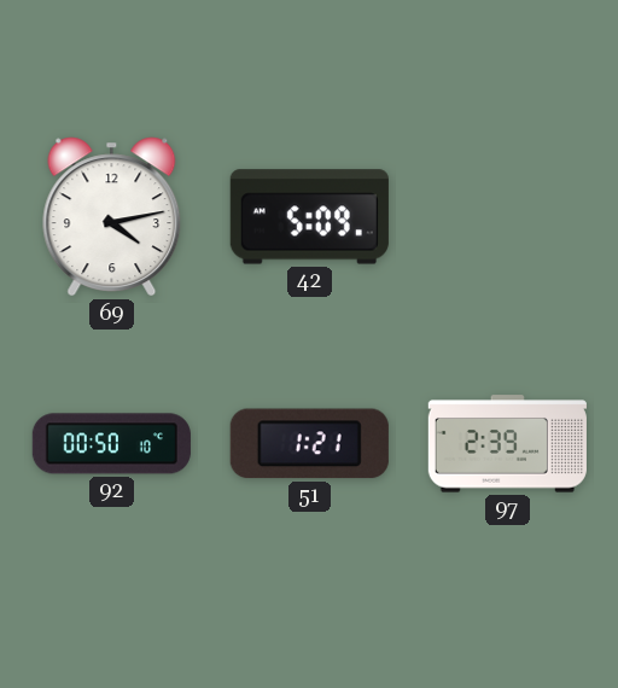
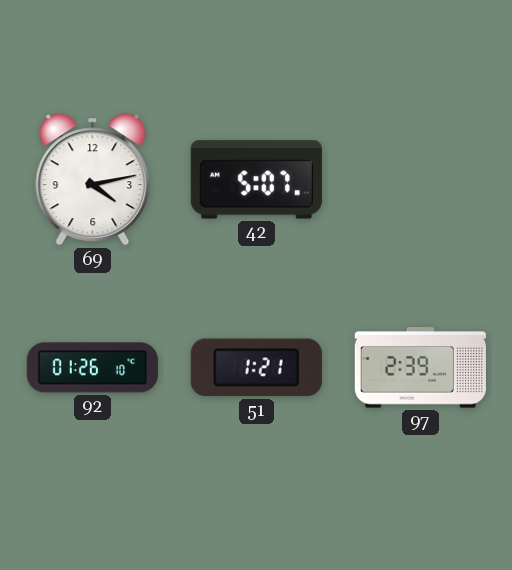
42: 5:09 -> 5:07
92: 00:50 -> 01:26
